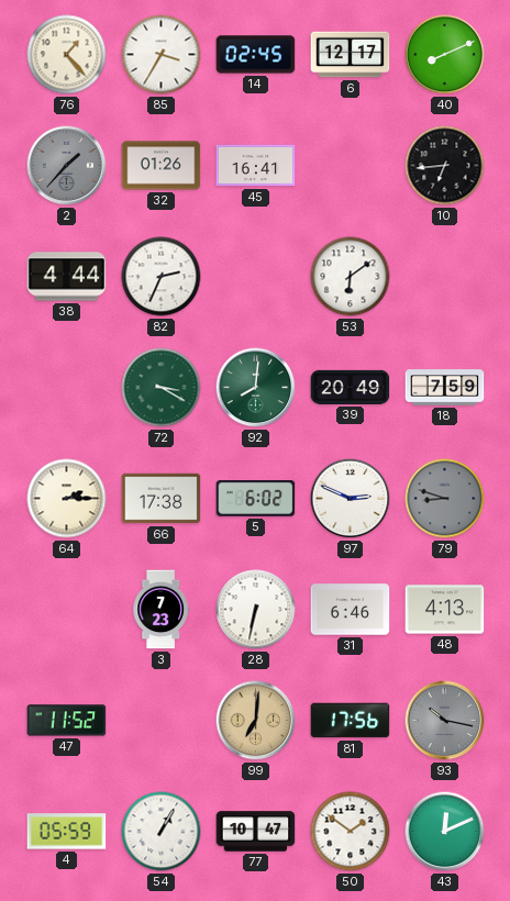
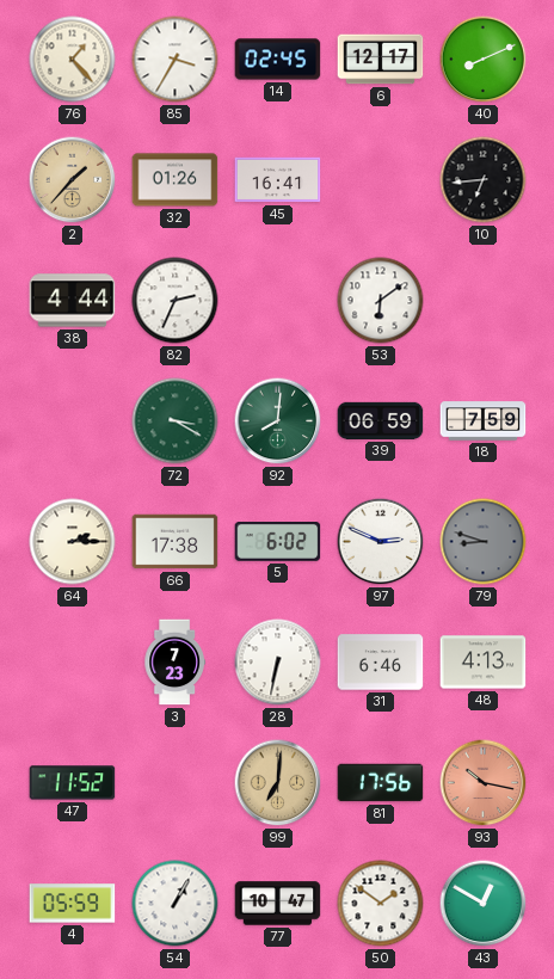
2 dial: grey -> champagne
39: 20:49 -> 06:59
93 dial: grey -> salmon
43: 12:11 -> 12:50
